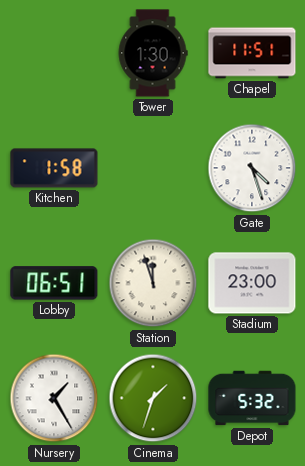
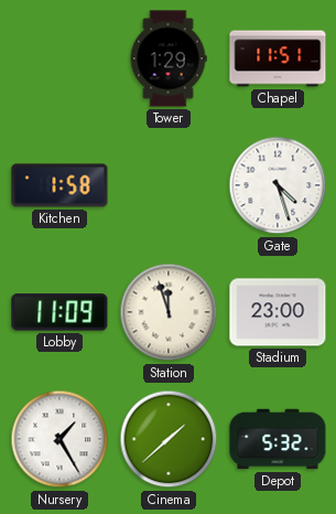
Tower: 1:30 -> 1:29
Lobby: 06:51 -> 11:09
Cinema: 1:33 -> 1:38
